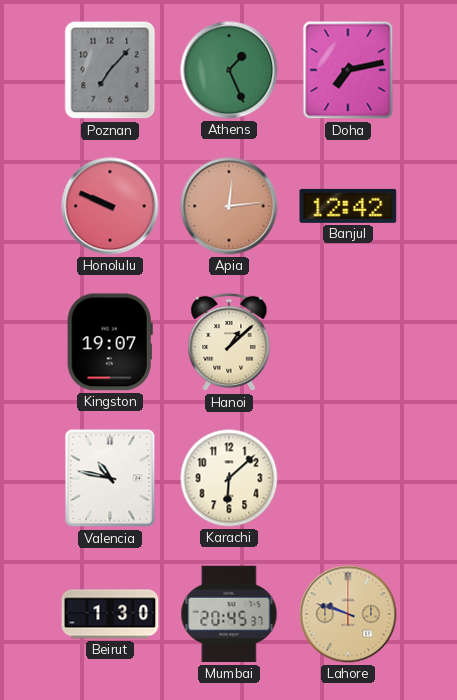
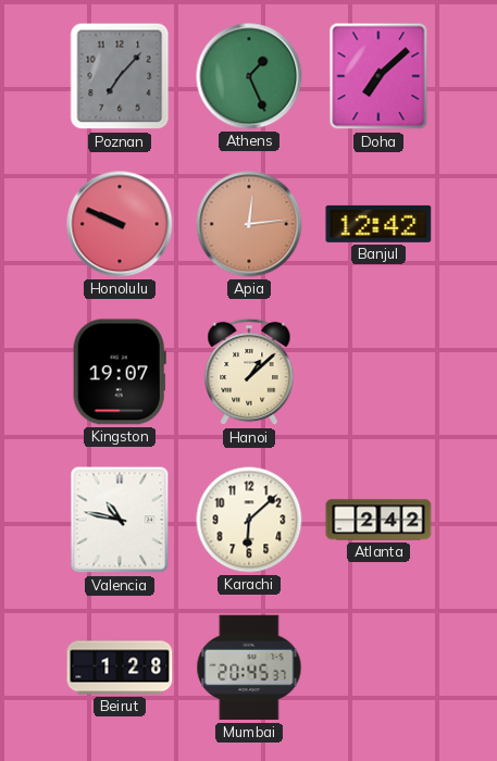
Doha: 7:13 -> 7:08
Atlanta: none -> 2:42
Beirut: 1:30 -> 1:28
Lahore: 9:48 -> none
